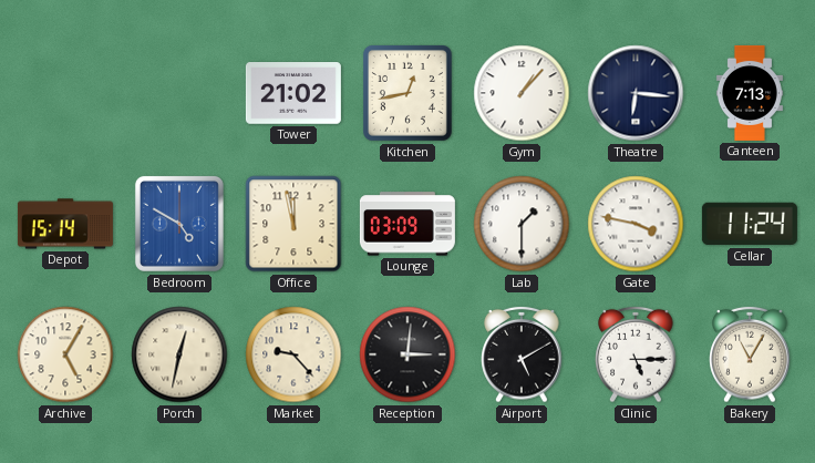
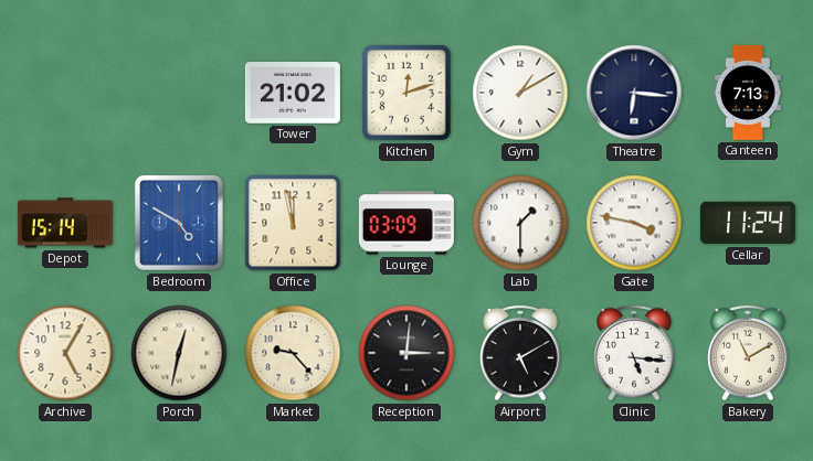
Kitchen: 12:43 -> 12:12
Gym: 1:07 -> 1:10
Clinic: 5:15 -> 5:16
Bakery: 11:05 -> 11:10
